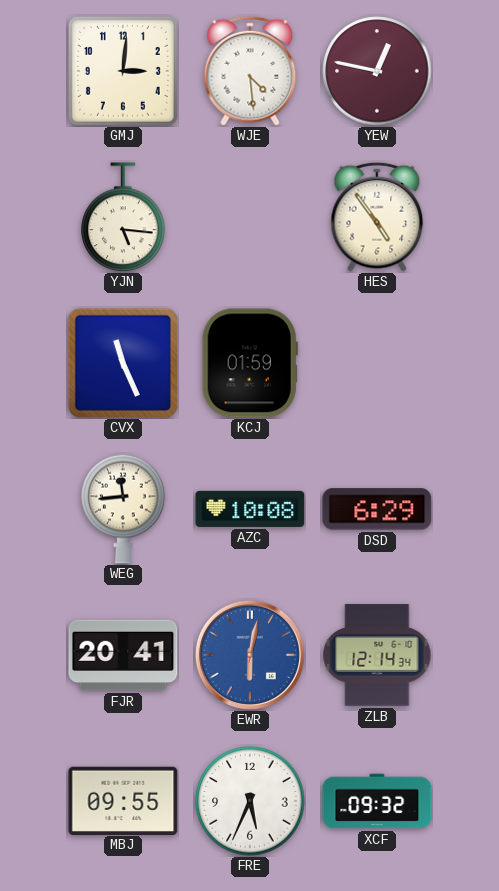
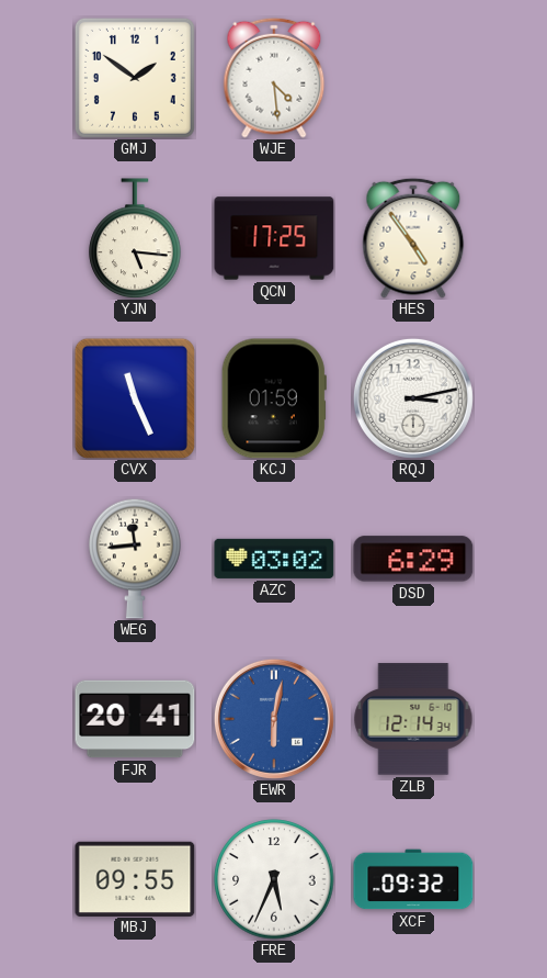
GMJ: 3:01 -> 1:51
YEW: 12:47 -> none
QCN: none -> 17:25
RQJ: none -> 3:13
AZC: 10:08 -> 03:02
